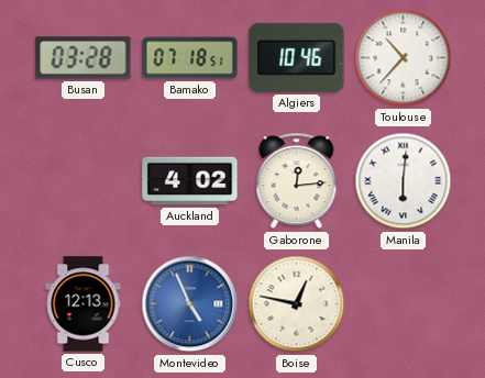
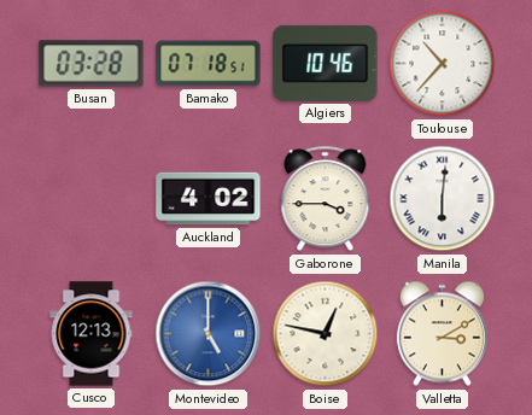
Gaborone: 12:14 -> 3:45
Montevideo: 4:56 -> 5:00
Valletta: none -> 3:10
